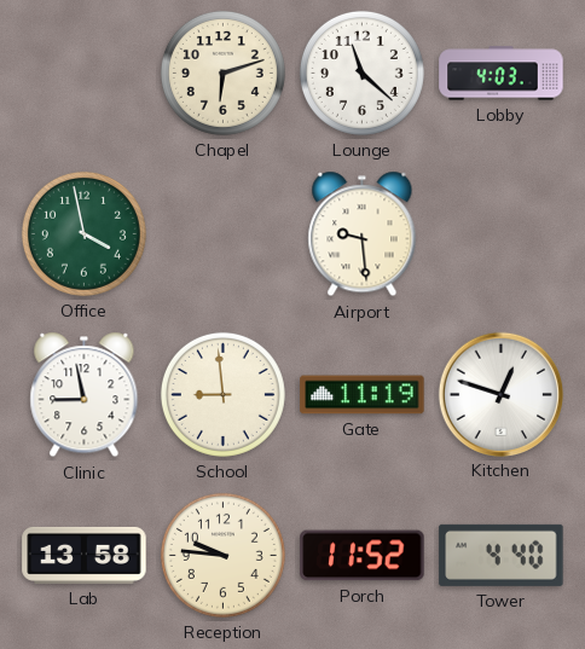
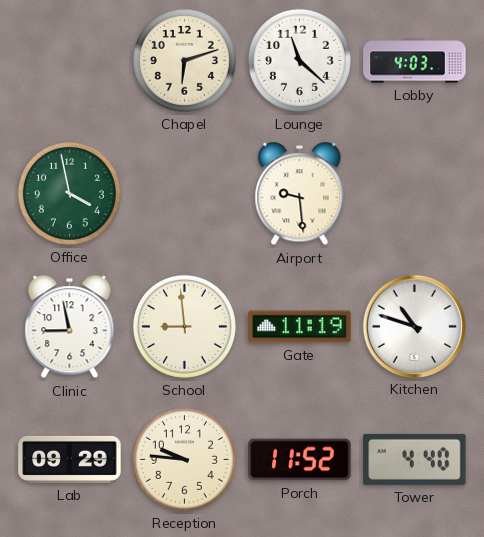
Kitchen: 12:48 -> 10:48
Lab: 13:58 -> 09:29
